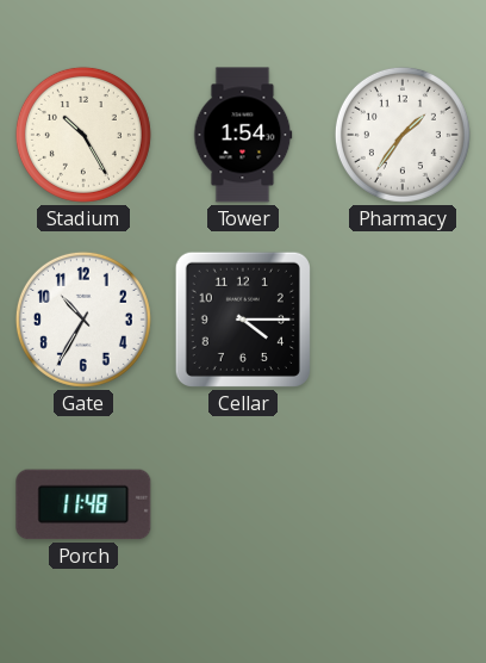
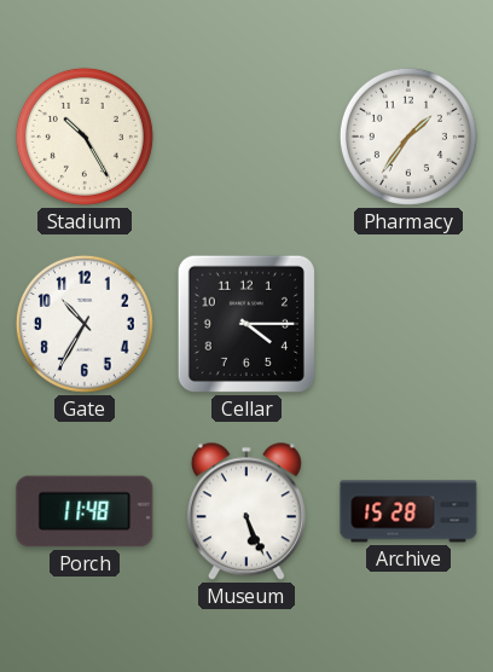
Tower: 1:54 -> none
Museum: none -> 5:26
Archive: none -> 15:28
